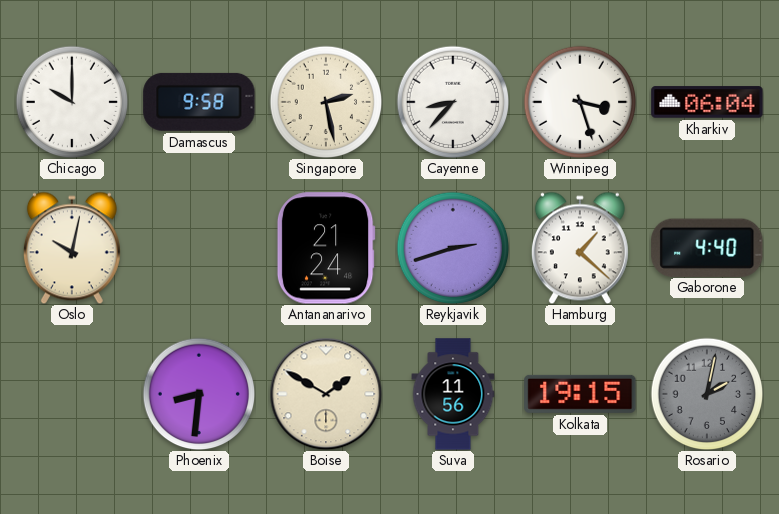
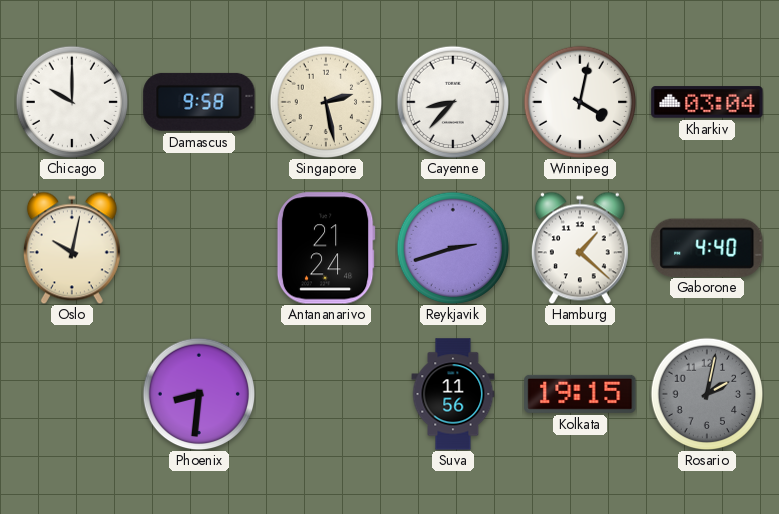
Winnipeg: 3:27 -> 4:02
Kharkiv: 06:04 -> 03:04
Boise: 1:50 -> none
